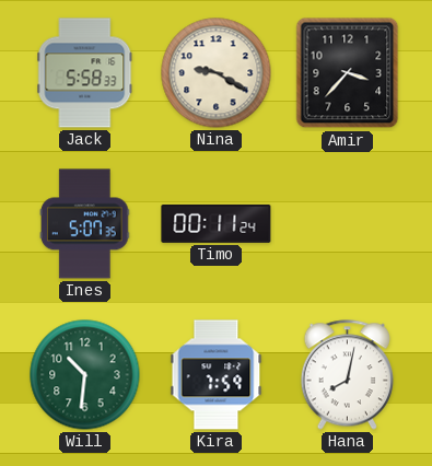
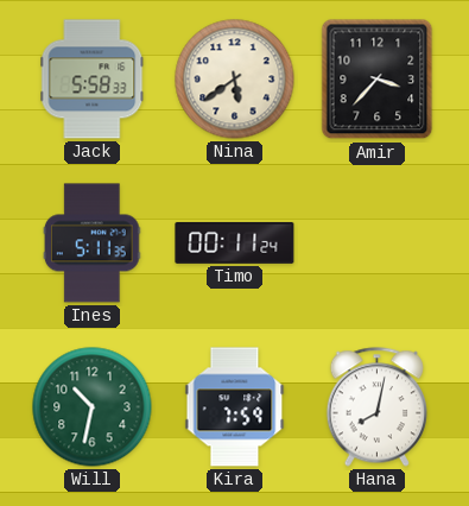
Nina: 9:20 -> 5:39
Ines: 5:07 -> 5:11
Will: 10:31 -> 10:32
